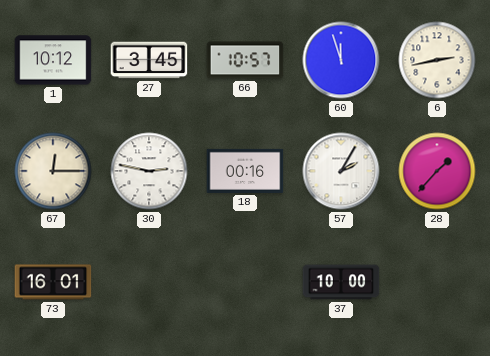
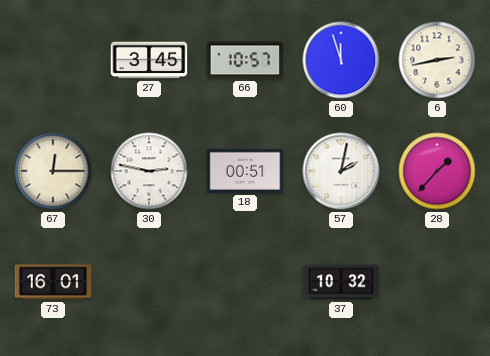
1: 10:12 -> none
18: 00:16 -> 00:51
57: 2:05 -> 2:02
37: 10:00 -> 10:32
